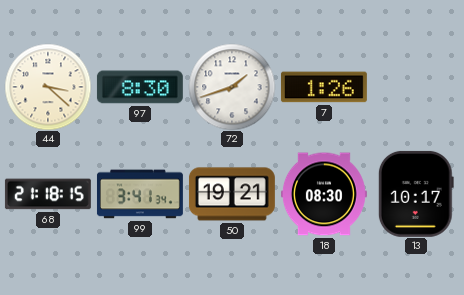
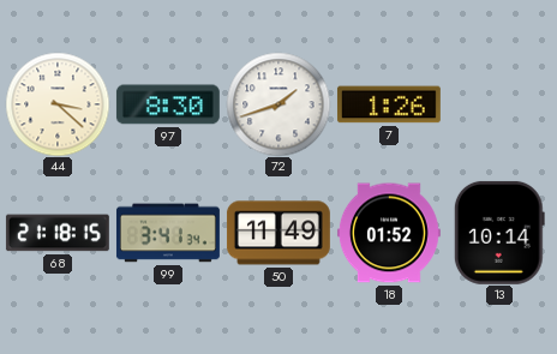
50: 19:21 -> 11:49
18: 08:30 -> 01:52
13: 10:17 -> 10:14
